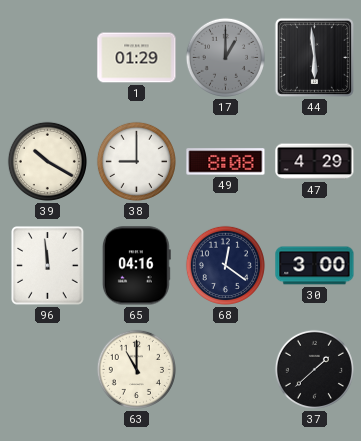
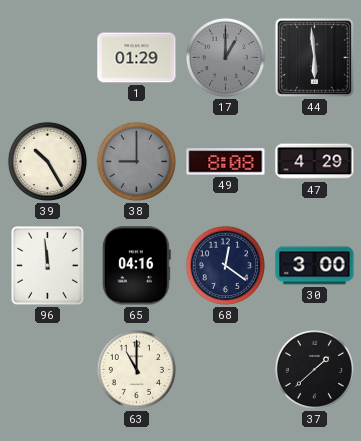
39: 10:20 -> 10:25
38 dial: white -> grey
